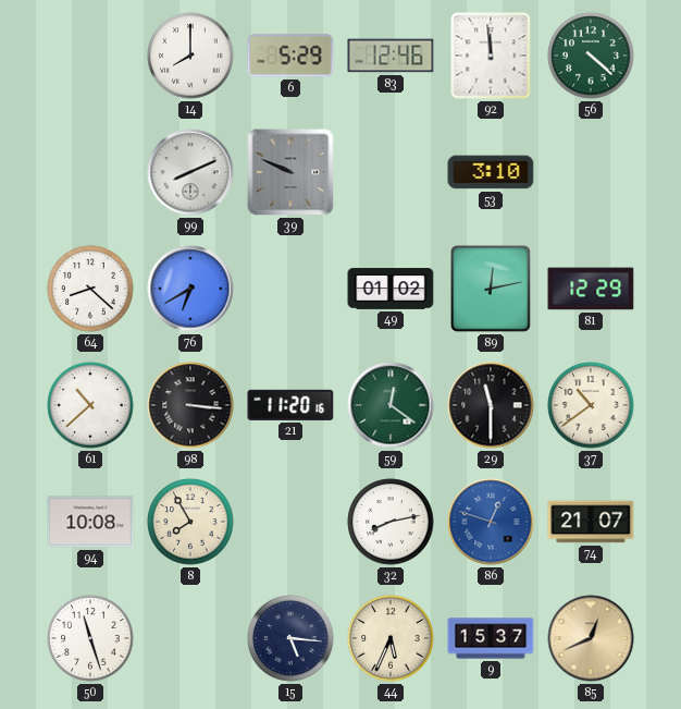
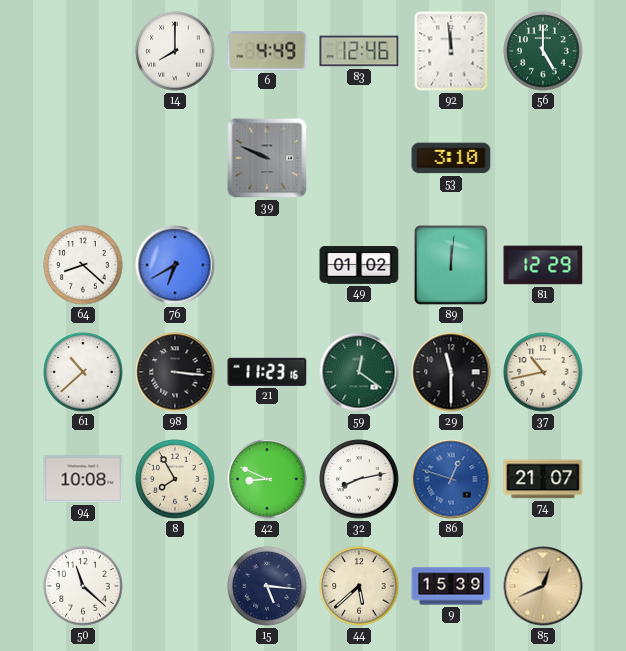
6: 5:29 -> 4:49
56: 4:22 -> 5:00
99: 8:11 -> none
89: 12:13 -> 12:01
21: 11:20 -> 11:23
37: 10:39 -> 10:43
42: none -> 8:49
50: 11:27 -> 11:22
44: 5:34 -> 5:38
9: 15:37 -> 15:39
